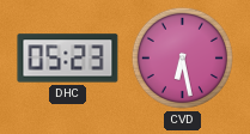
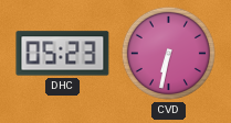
CVD: 6:28 -> 6:32
